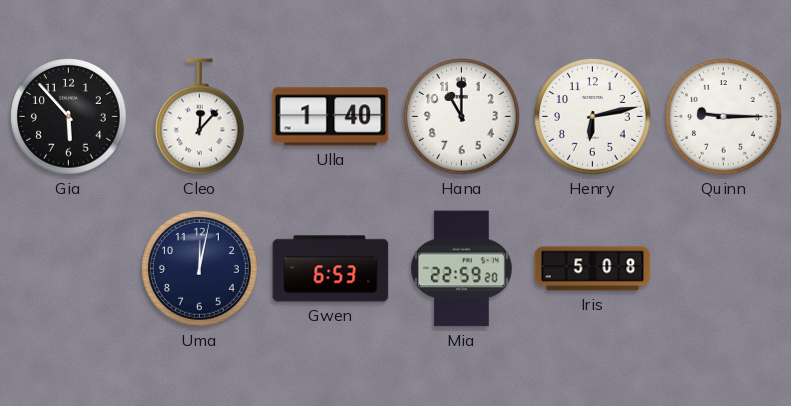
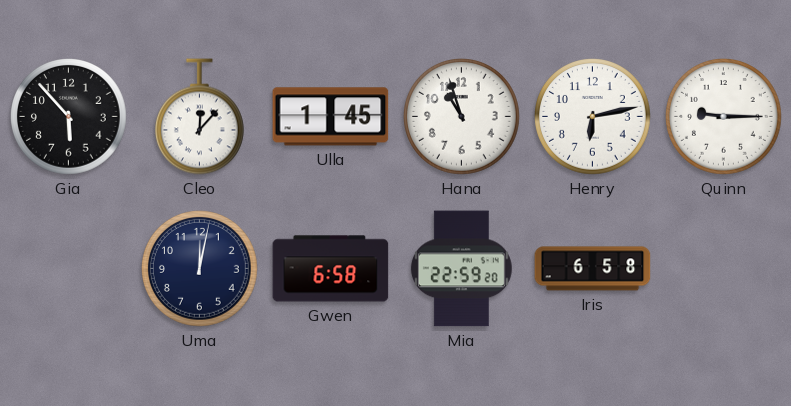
Ulla: 1:40 -> 1:45
Hana: 11:00 -> 10:57
Gwen: 6:53 -> 6:58
Iris: 5:08 -> 6:58
